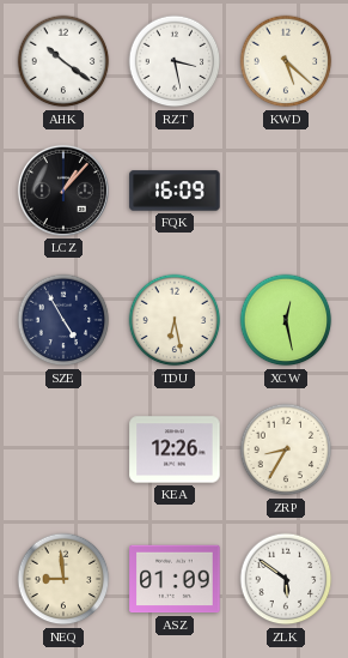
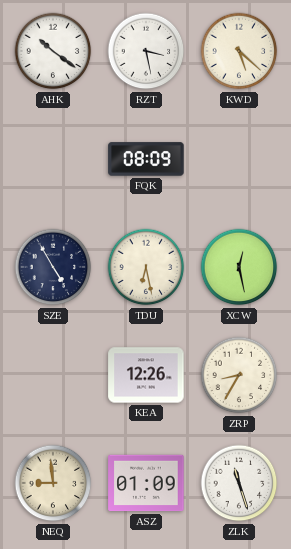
LCZ: 1:07 -> none
FQK: 16:09 -> 08:09
ZLK: 5:51 -> 11:27
